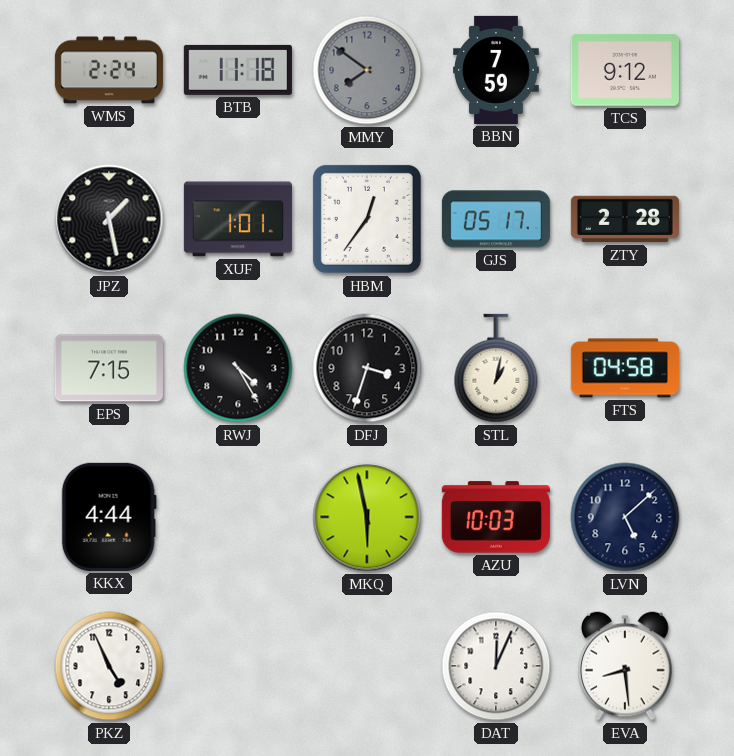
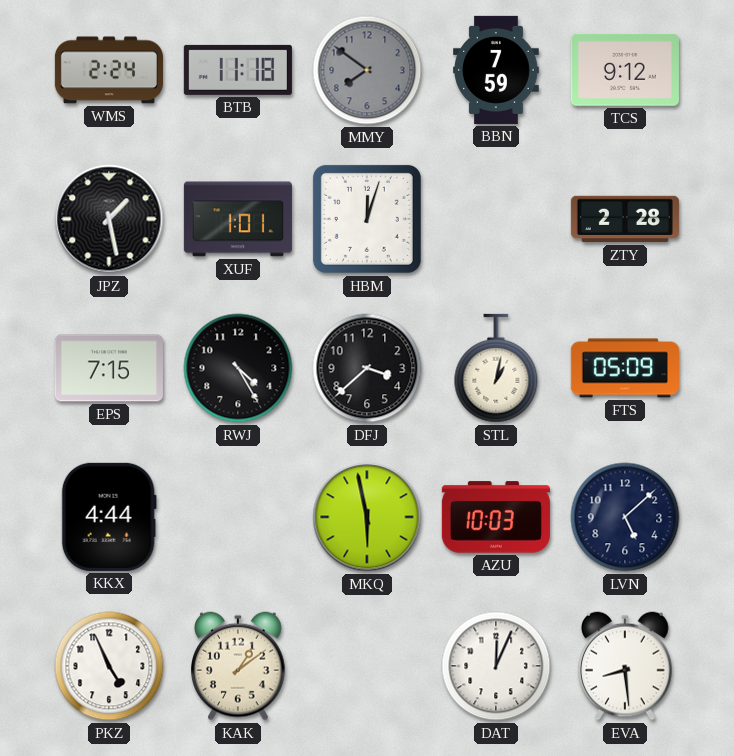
HBM: 12:36 -> 12:03
GJS: 05:17 -> none
DFJ: 3:33 -> 3:38
FTS: 04:58 -> 05:09
KAK: none -> 1:09
